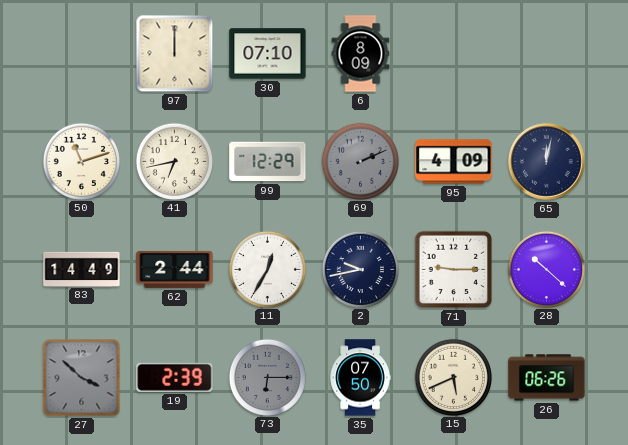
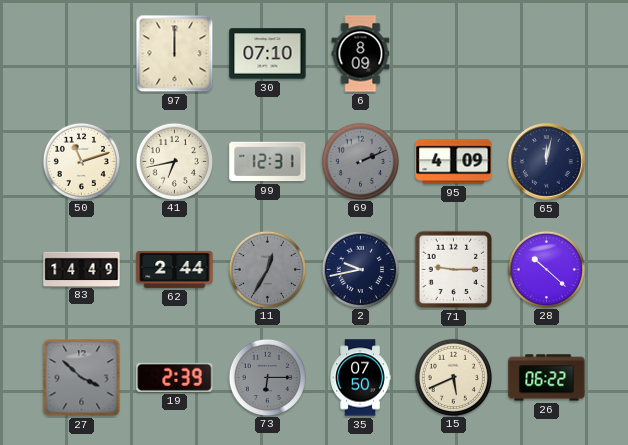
99: 12:29 -> 12:31
11 dial: white -> grey
26: 06:26 -> 06:22
